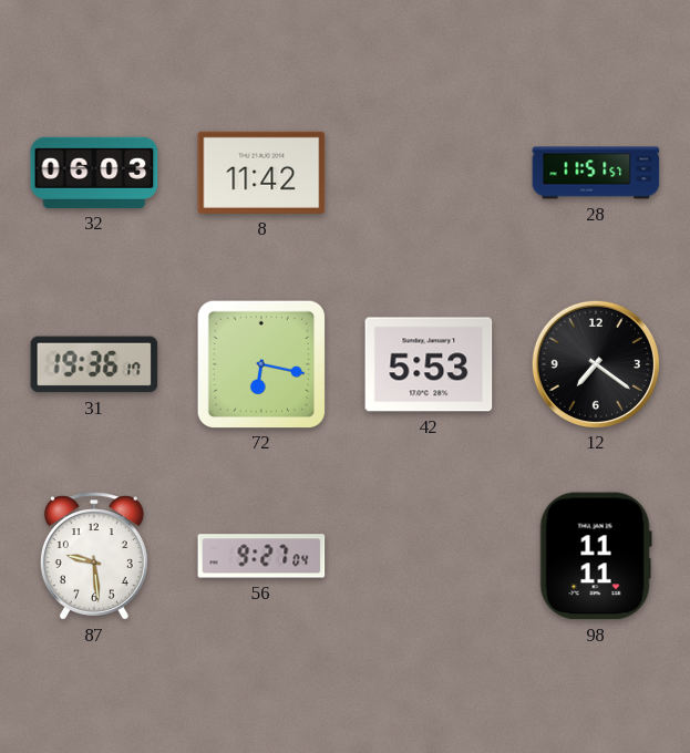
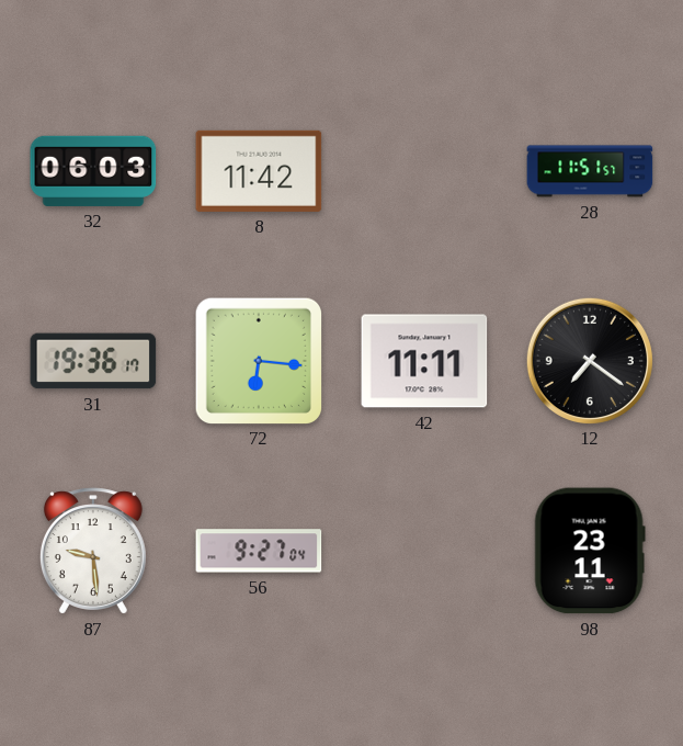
72: 6:17 -> 6:16
42: 5:53 -> 11:11
98: 11:11 -> 23:11
